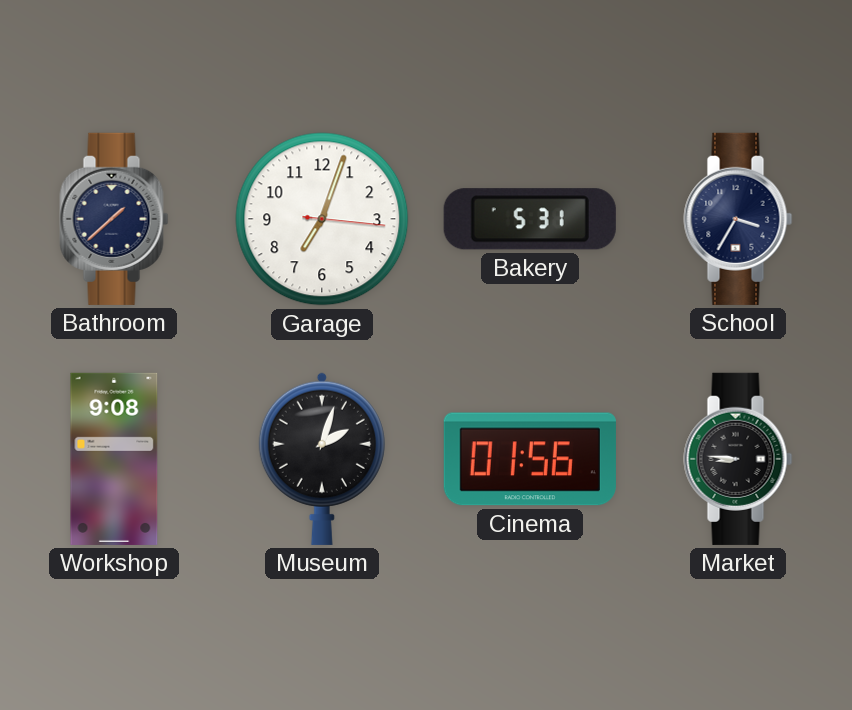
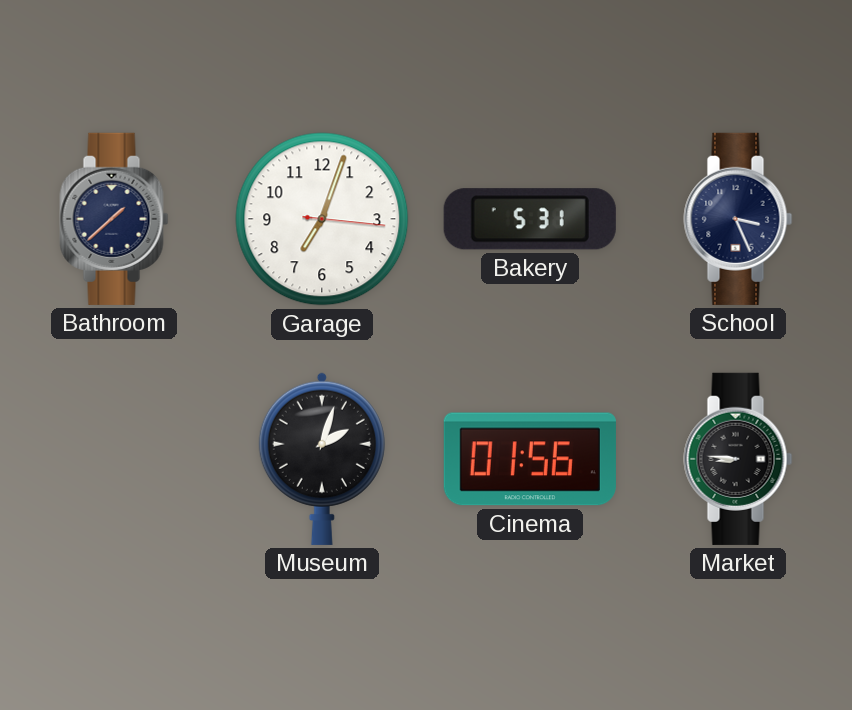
School: 3:35 -> 3:26
Workshop: 9:08 -> none
